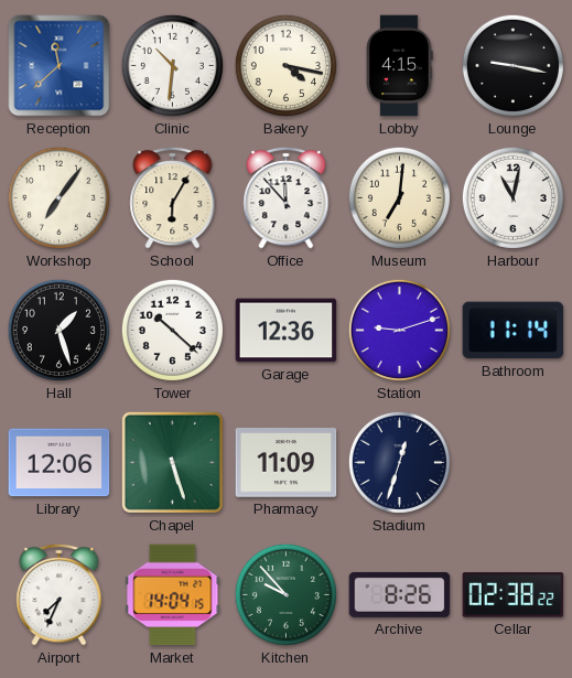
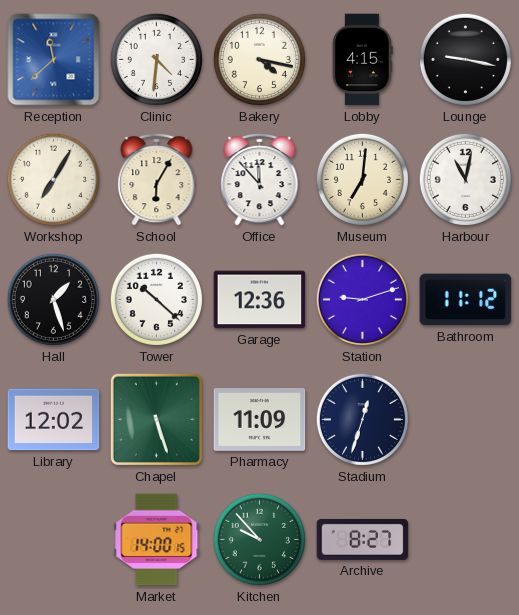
Clinic: 10:31 -> 4:31
Workshop: 7:06 -> 7:05
Bathroom: 11:14 -> 11:12
Library: 12:06 -> 12:02
Airport: 7:34 -> none
Market: 14:04 -> 14:00
Archive: 8:26 -> 8:27
Cellar: 02:38 -> none
